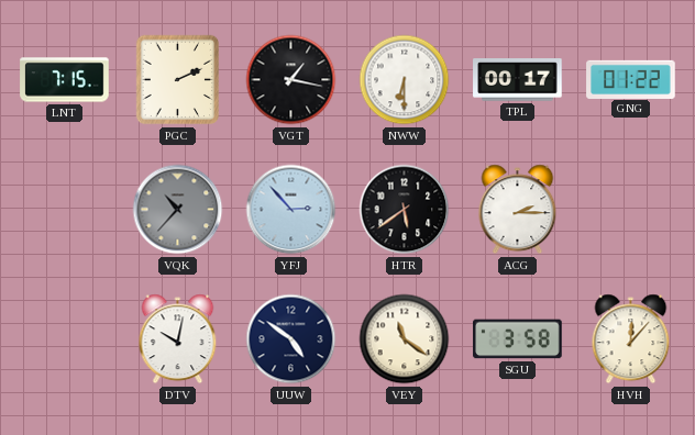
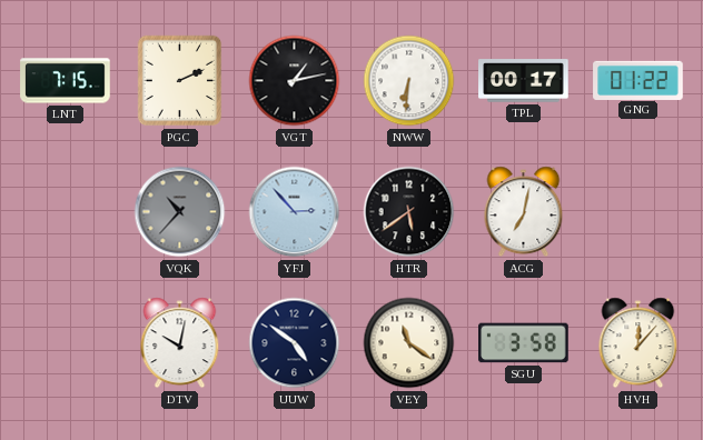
VGT: 1:17 -> 1:13
NWW: 6:30 -> 6:31
ACG: 2:15 -> 7:02
